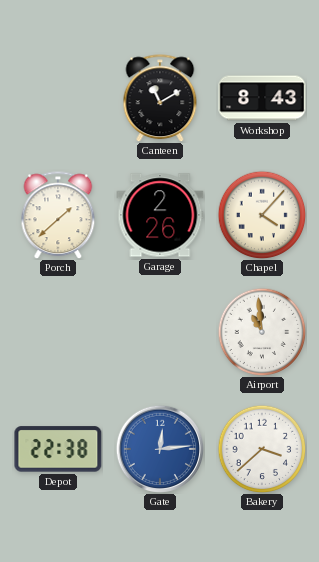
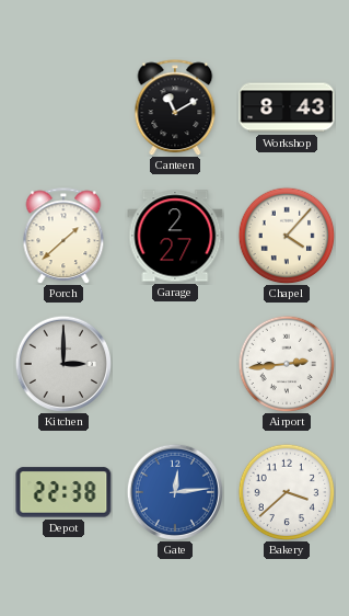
Garage: 2:26 -> 2:27
Kitchen: none -> 3:00
Airport: 10:59 -> 2:44
